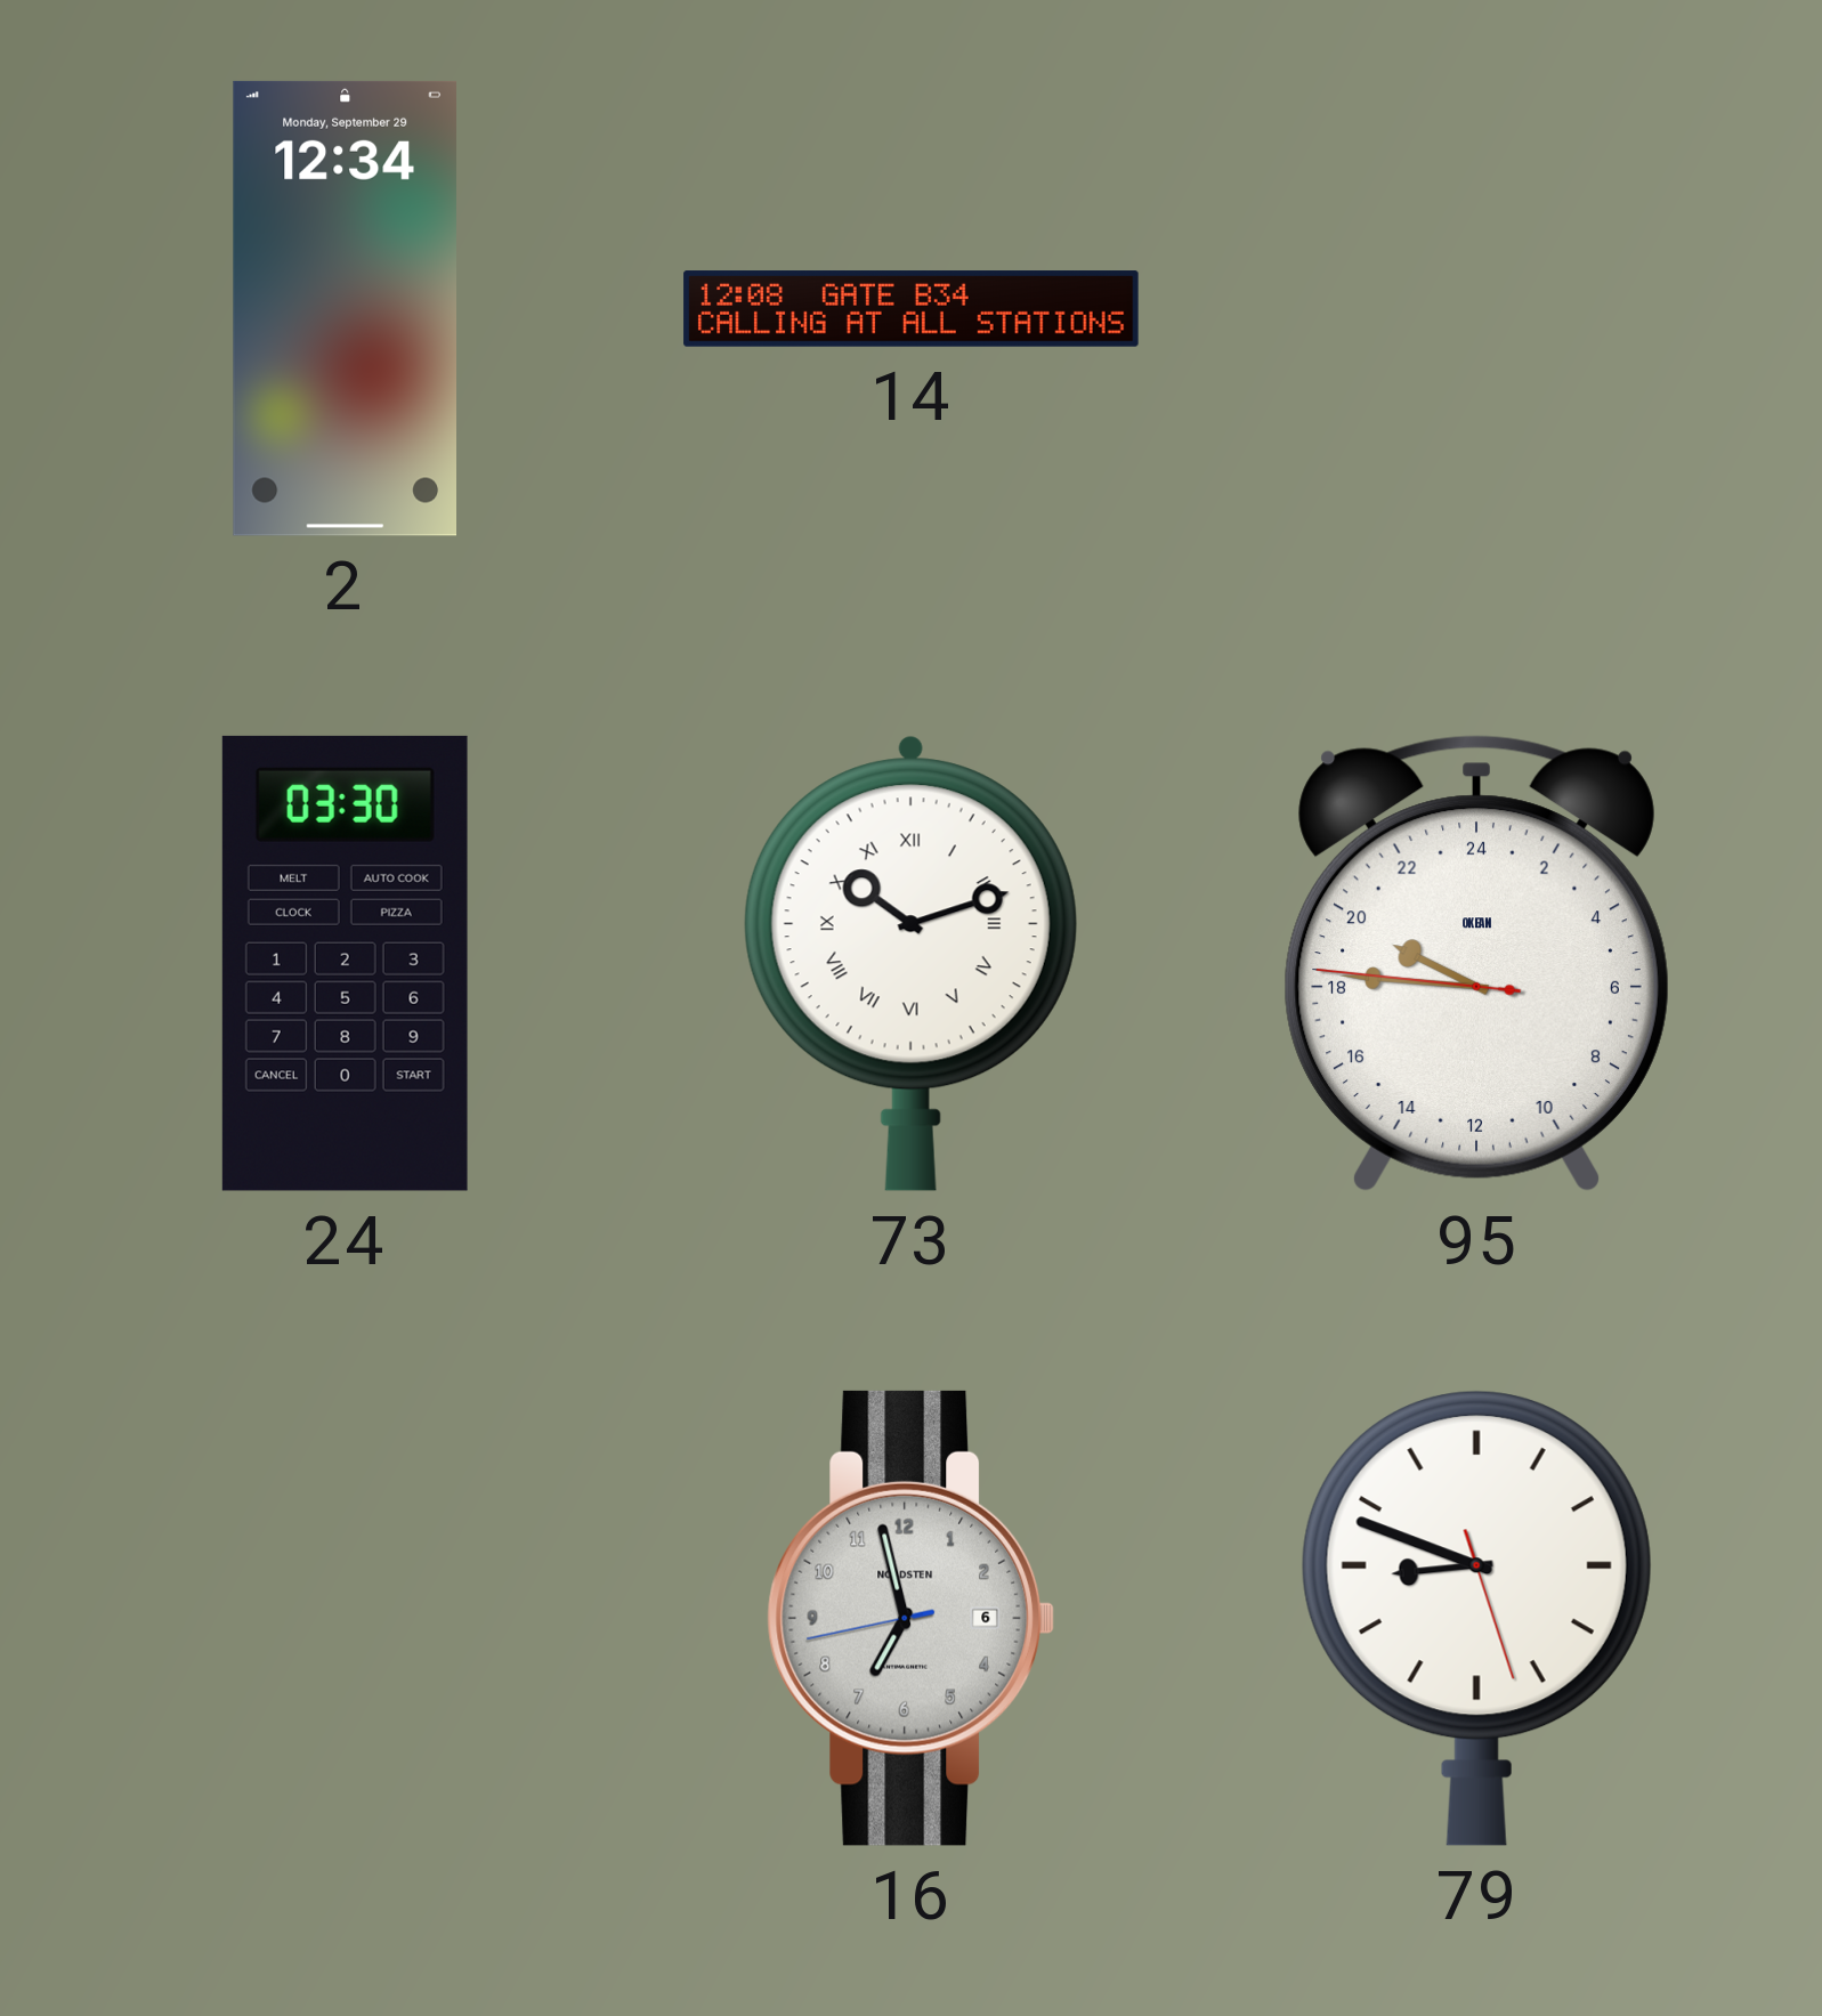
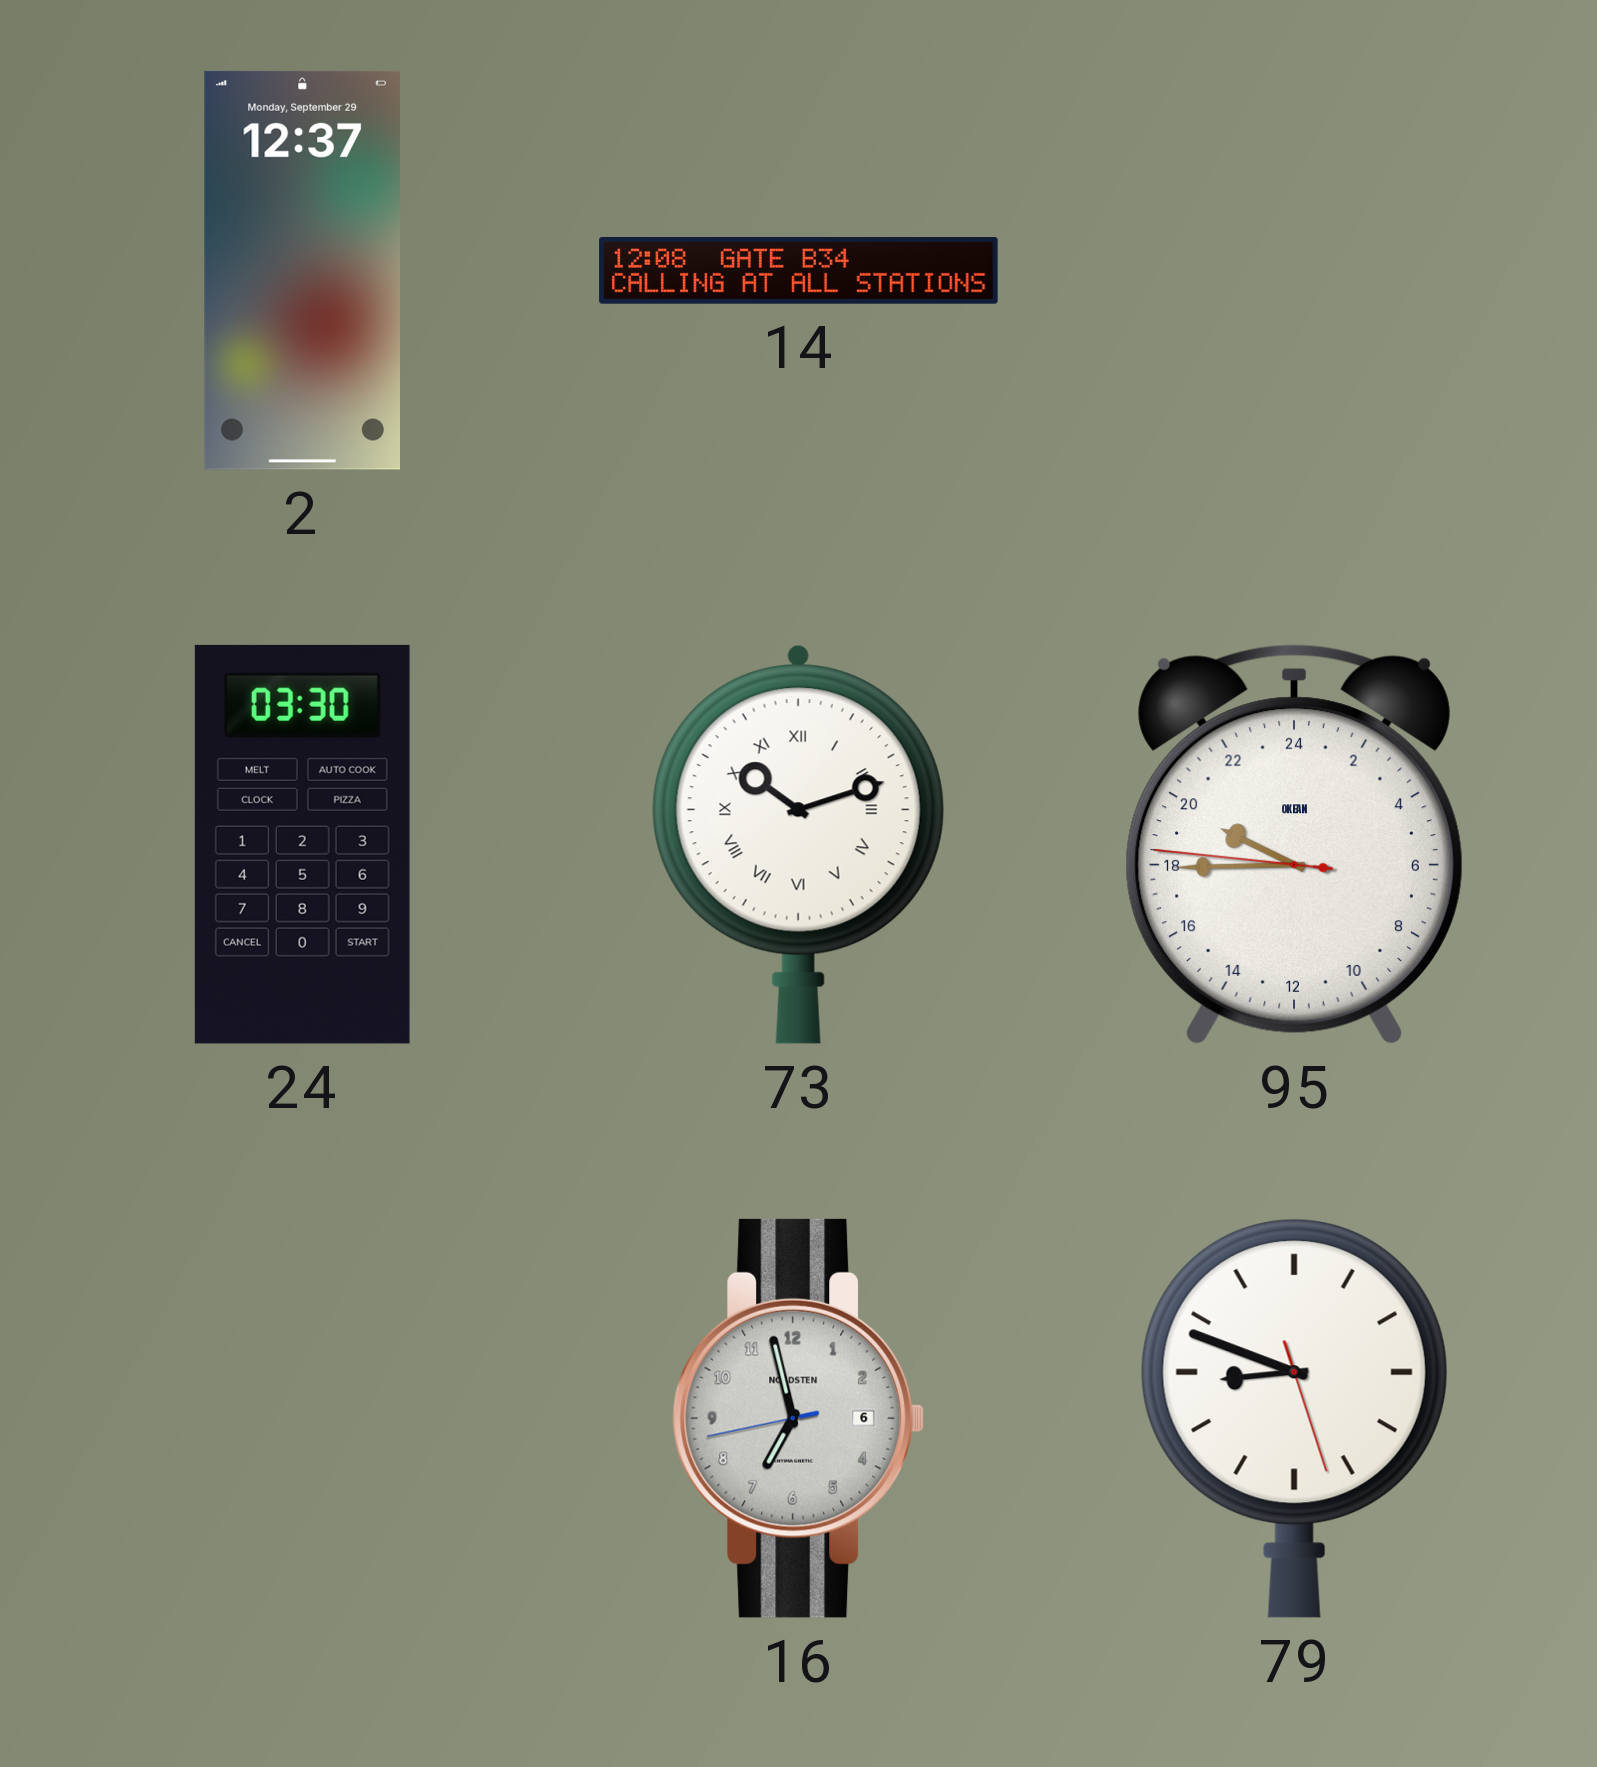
2: 12:34 -> 12:37
95: 19:45 -> 19:44
